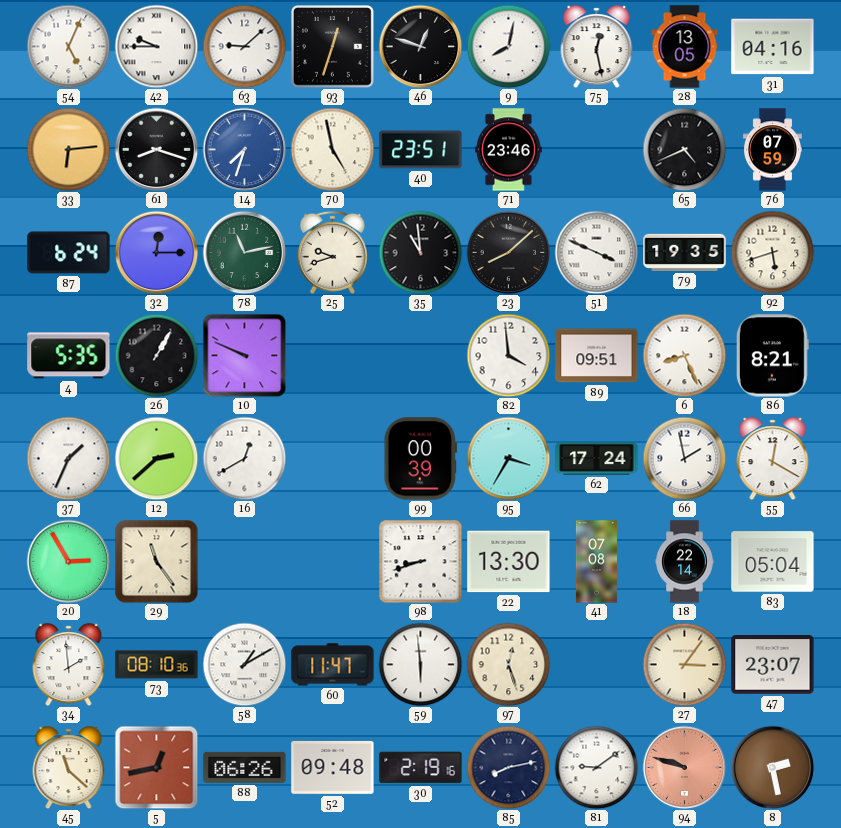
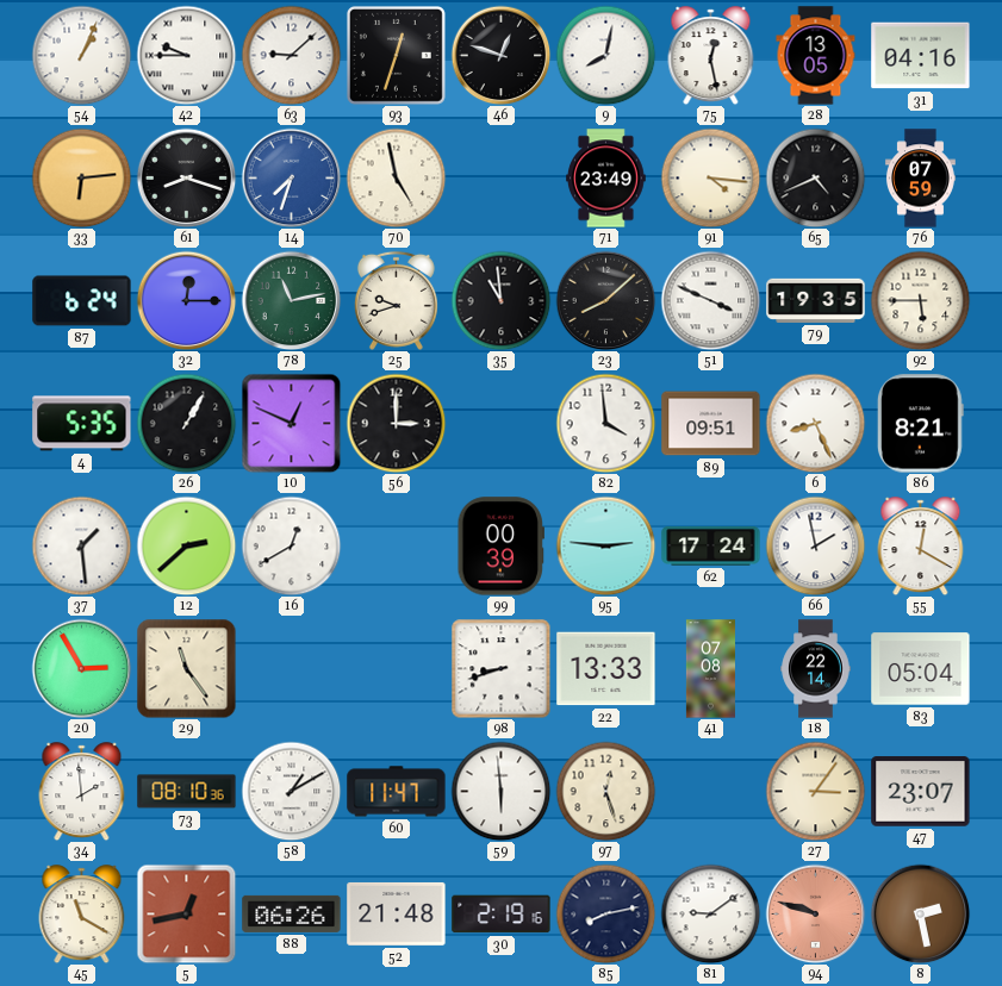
54: 5:04 -> 1:04
40: 23:51 -> none
71: 23:46 -> 23:49
91: none -> 4:16
92: 5:42 -> 5:45
10: 9:49 -> 12:49
56: none -> 3:00
37: 1:34 -> 1:29
95: 3:35 -> 2:46
22: 13:30 -> 13:33
45: 11:22 -> 11:20
52: 09:48 -> 21:48
